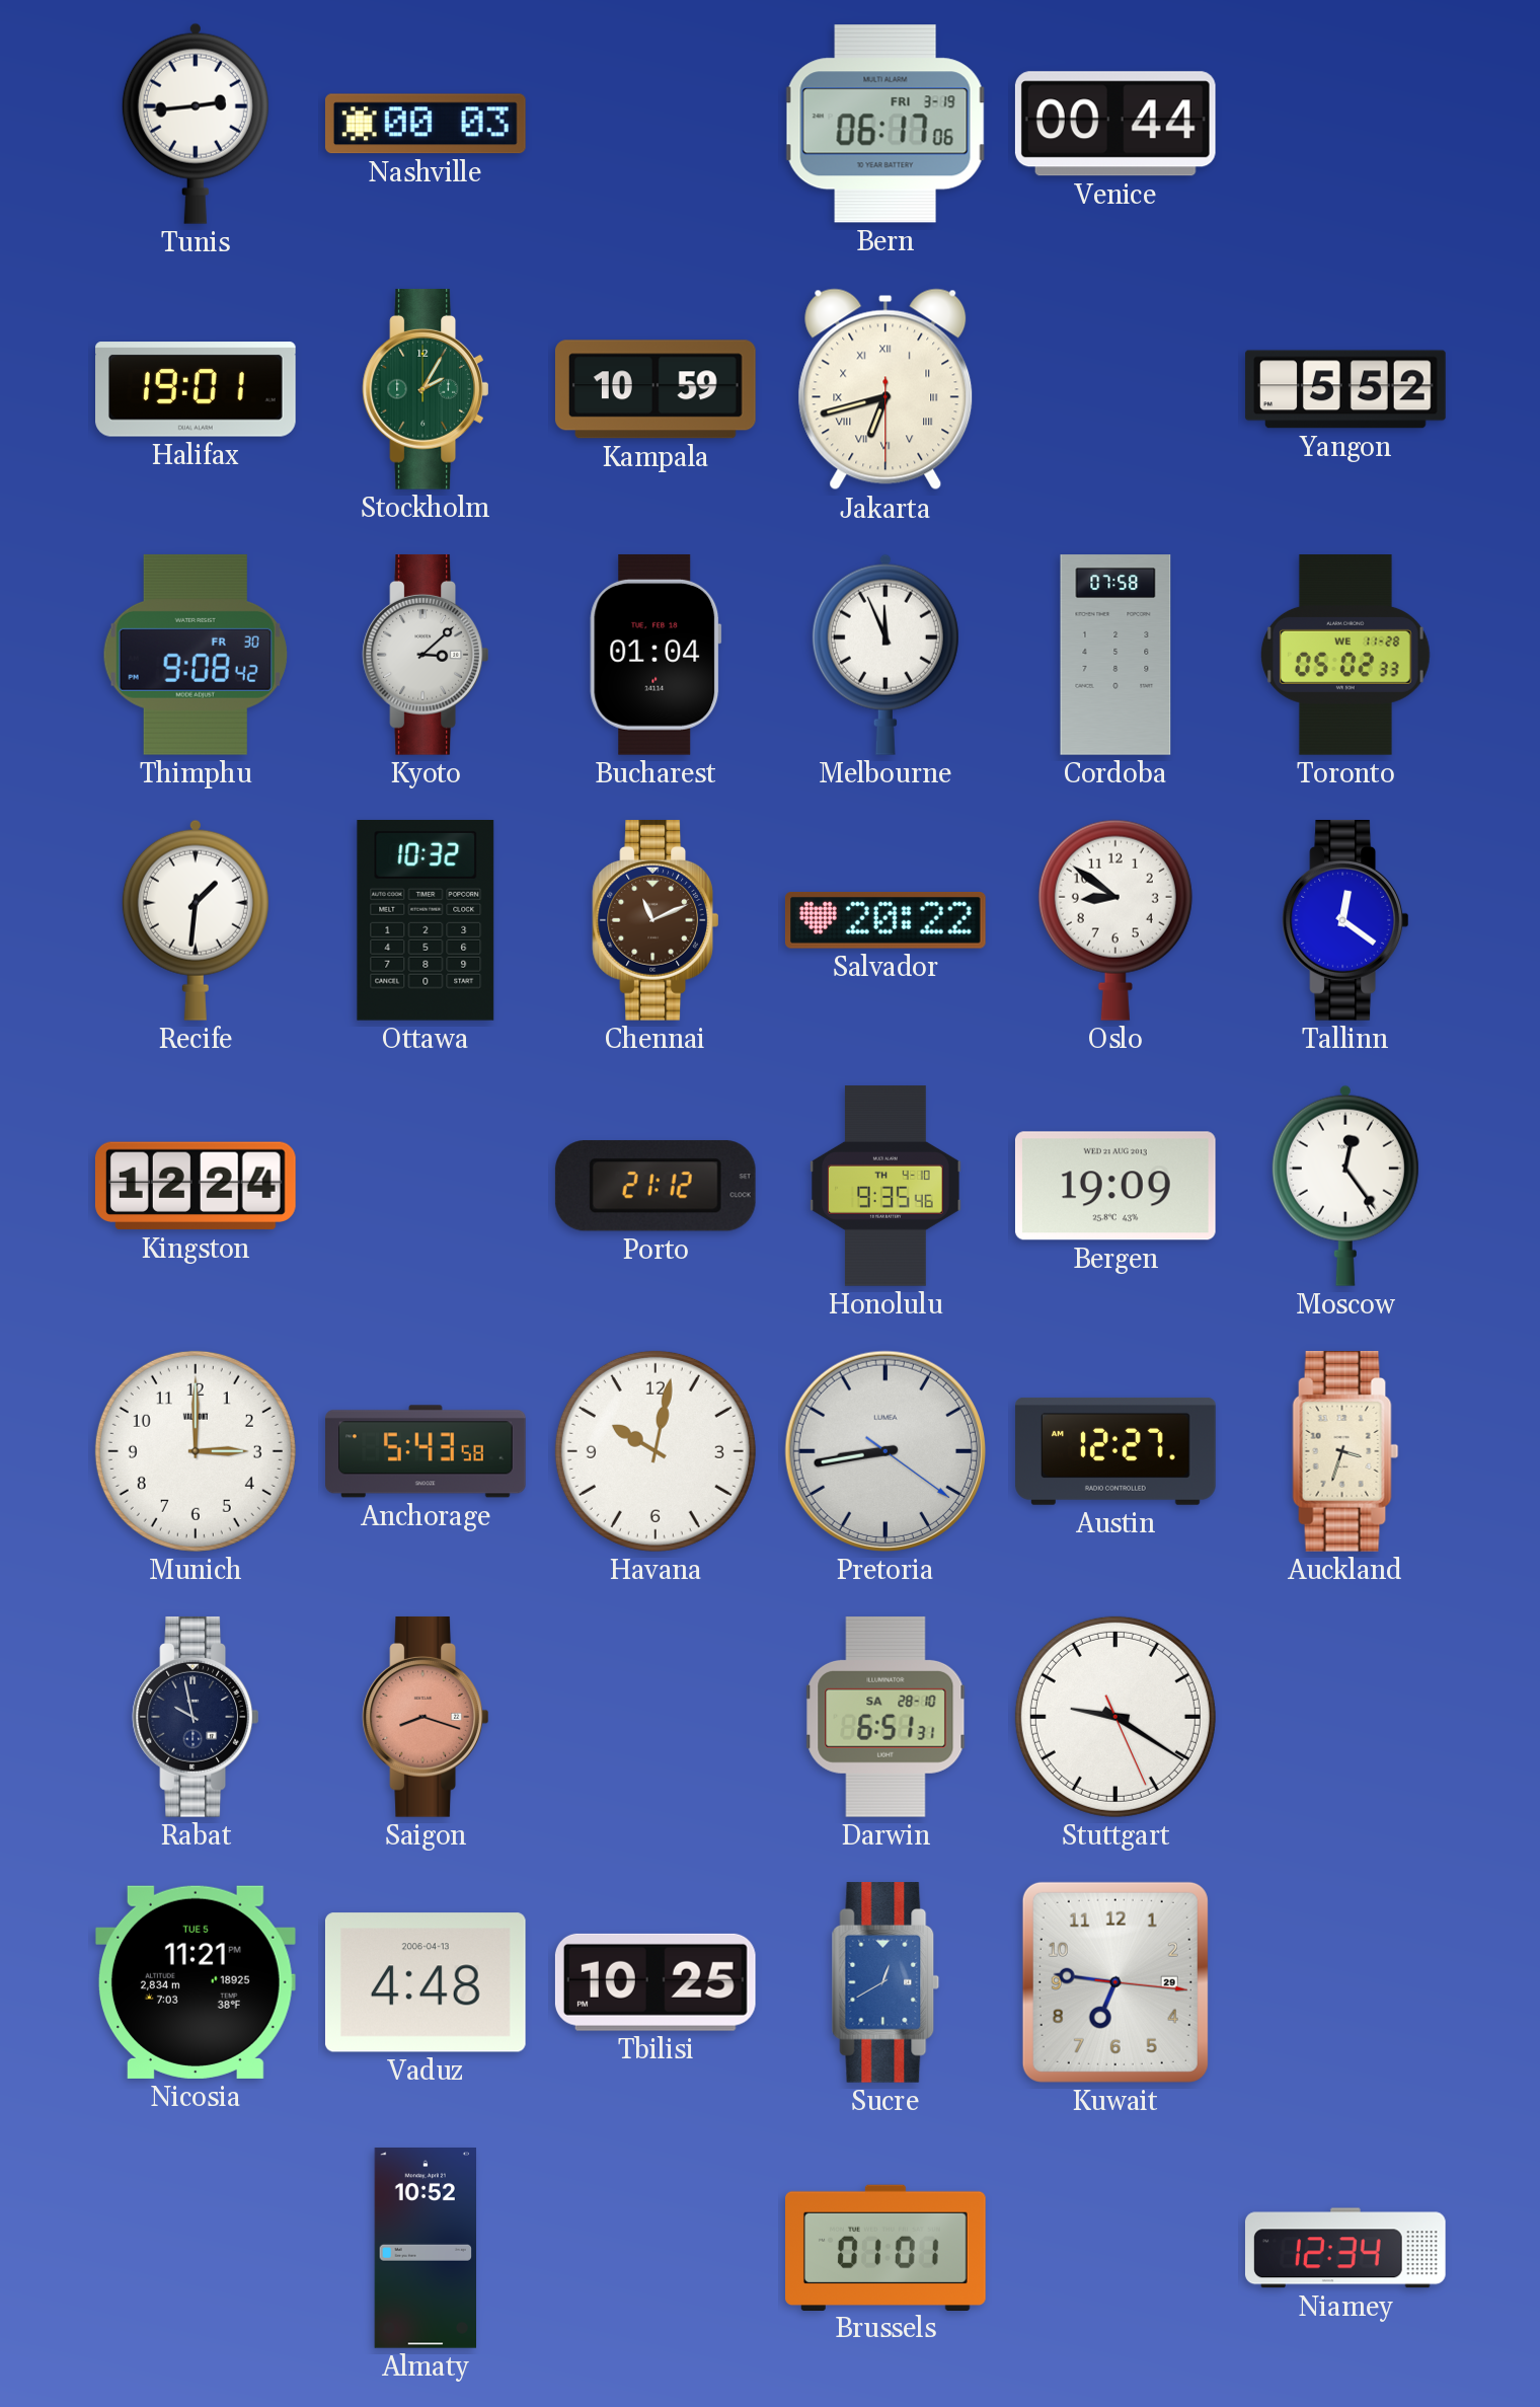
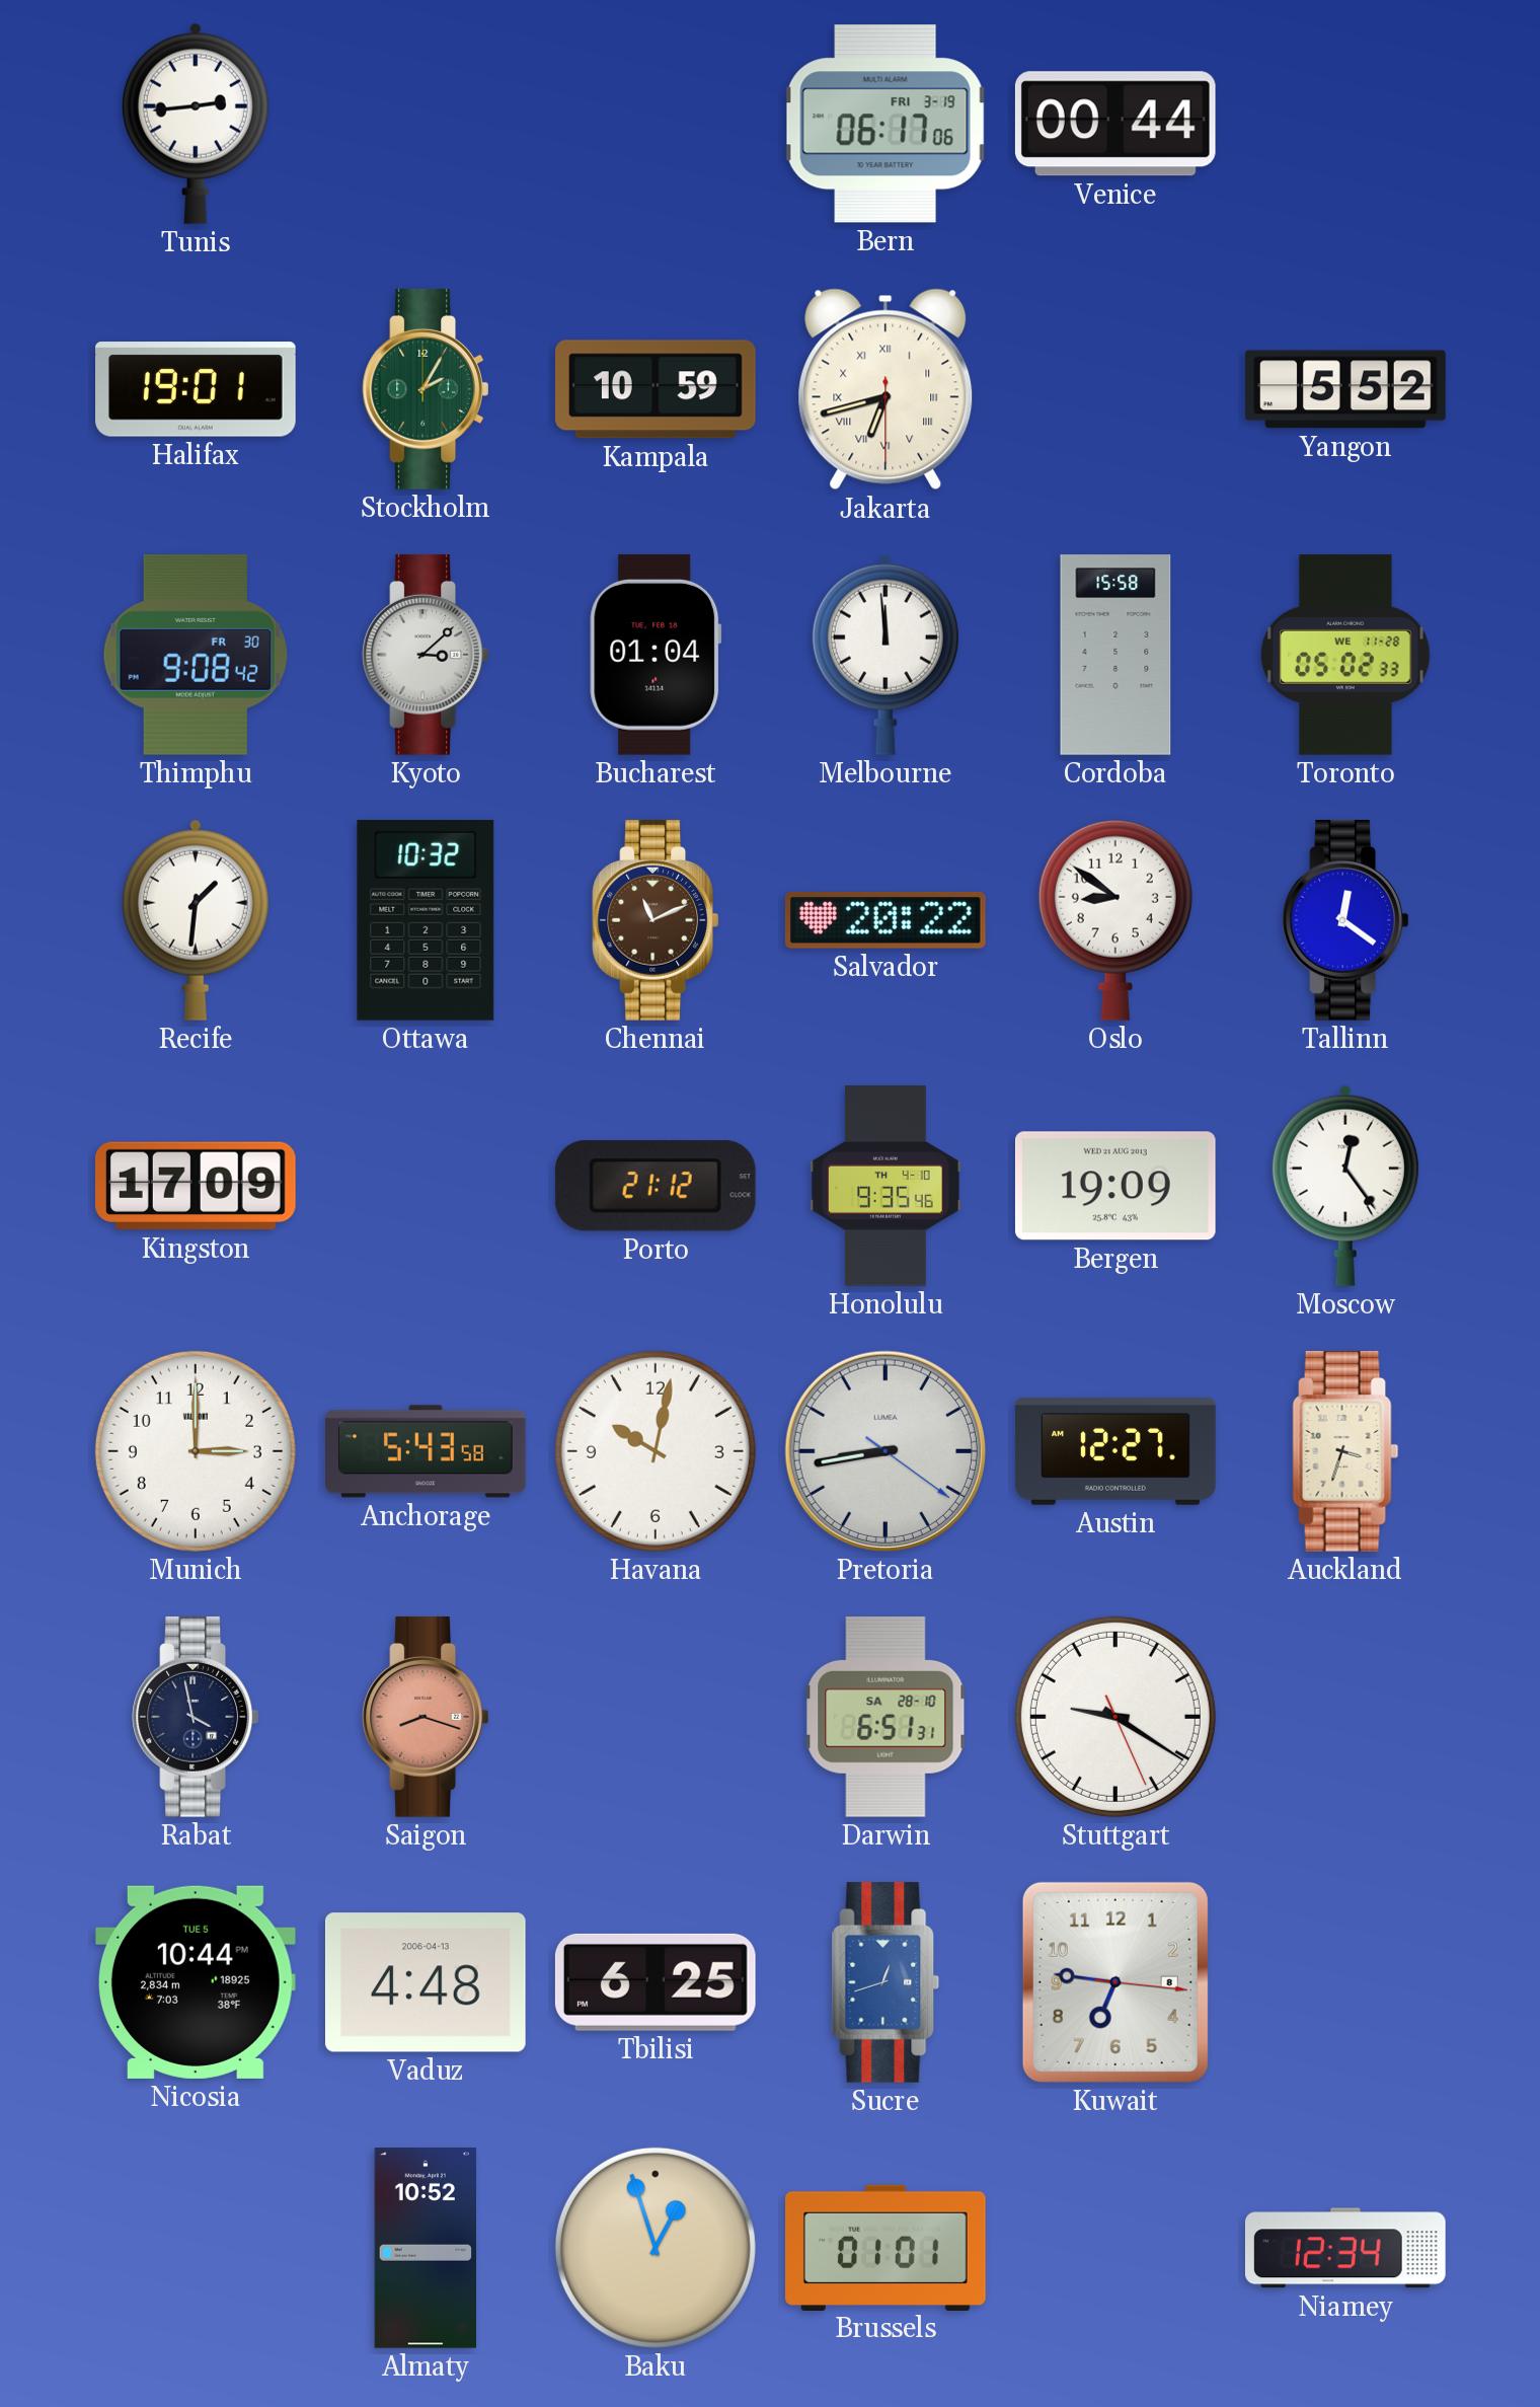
Nashville: 00:03 -> none
Melbourne: 11:56 -> 11:59
Cordoba: 07:58 -> 15:58
Kingston: 12:24 -> 17:09
Rabat: 9:58 -> 3:58
Nicosia: 11:21 -> 10:44
Tbilisi: 10:25 -> 6:25
Sucre: 12:40 -> 12:42
Kuwait date: 29 -> 8
Baku: none -> 12:57
